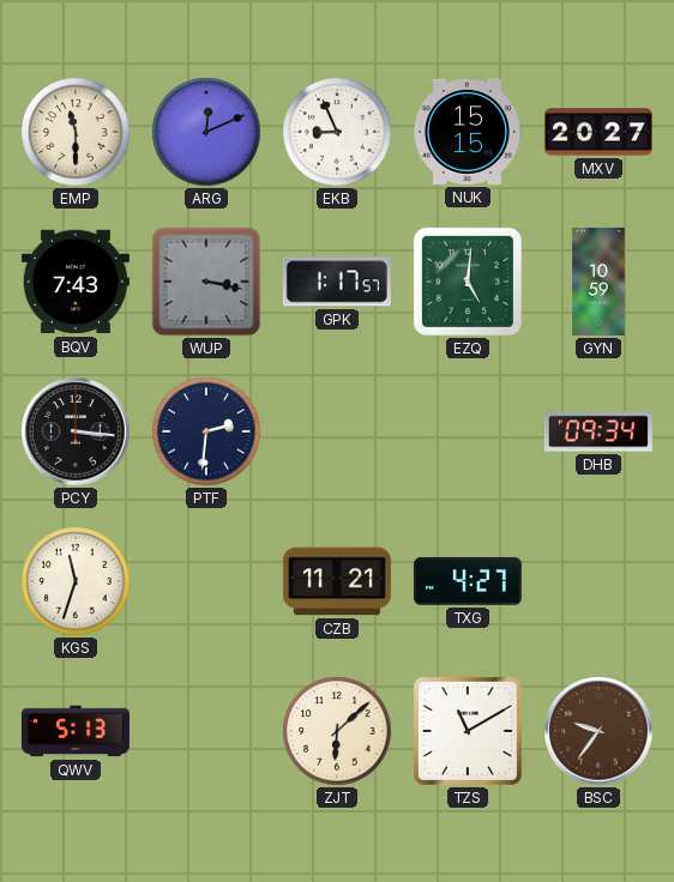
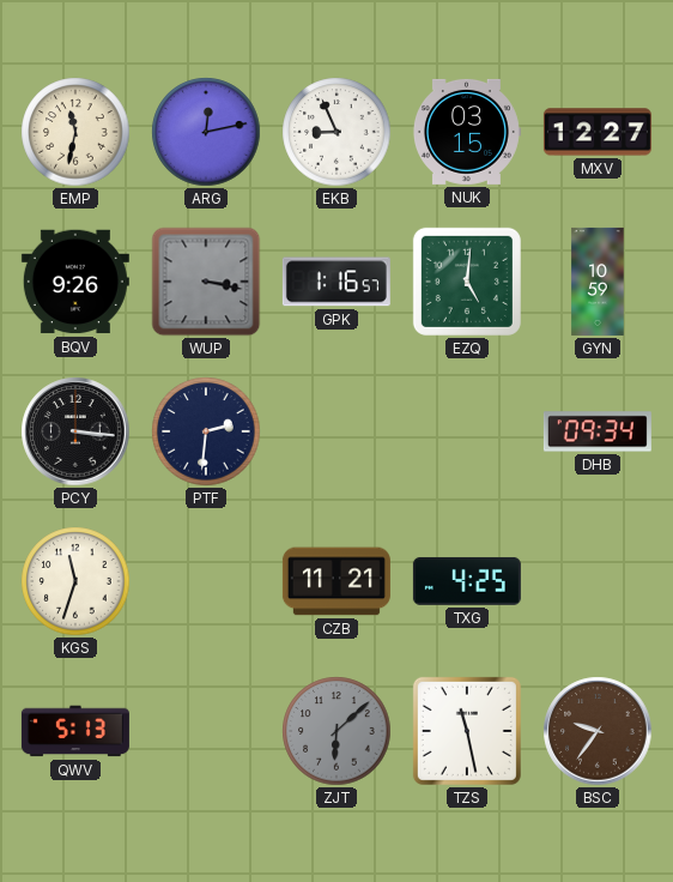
EMP: 11:30 -> 11:32
ARG: 12:11 -> 12:13
NUK: 15:15 -> 03:15
MXV: 20:27 -> 12:27
BQV: 7:43 -> 9:26
GPK: 1:17 -> 1:16
TXG: 4:27 -> 4:25
ZJT dial: cream -> grey
TZS: 11:10 -> 11:28
